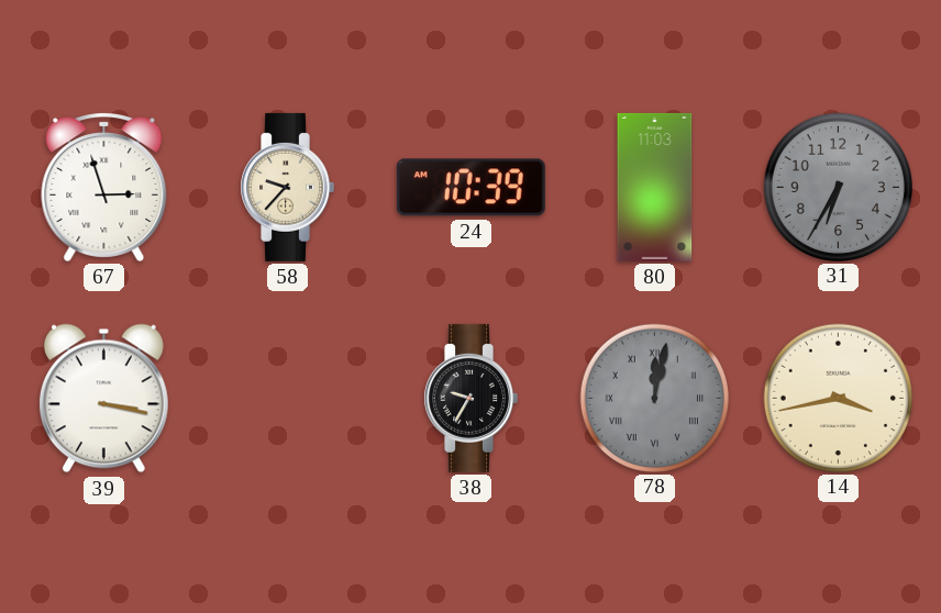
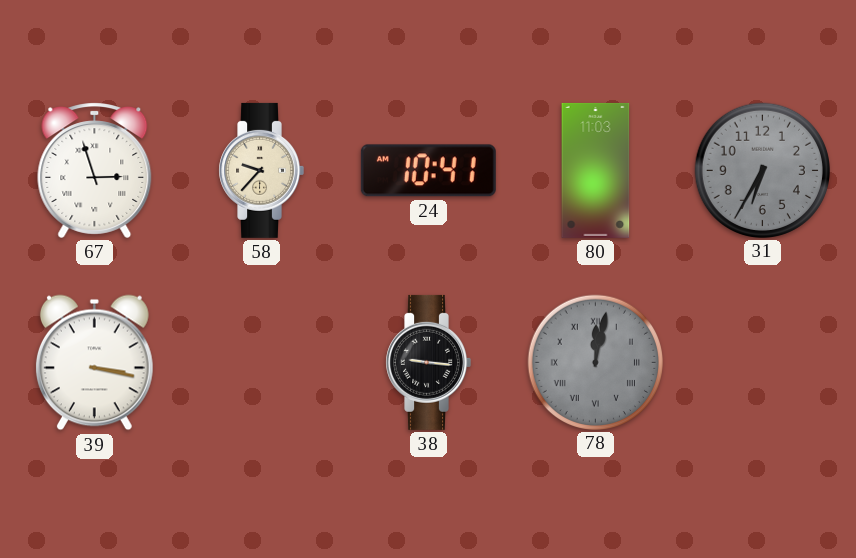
24: 10:39 -> 10:41
38: 9:35 -> 9:16
14: 3:43 -> none
